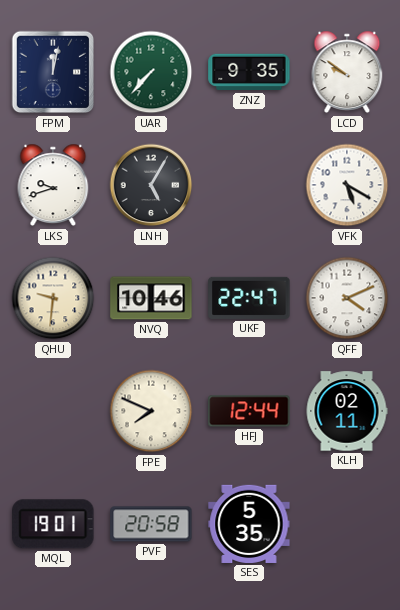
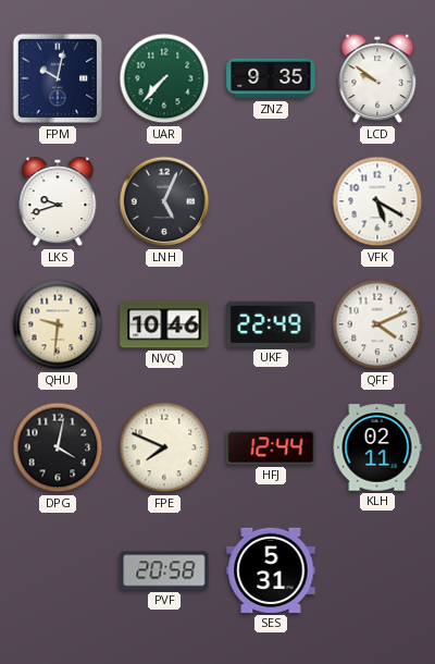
FPM: 12:02 -> 10:02
LNH: 5:05 -> 5:04
UKF: 22:47 -> 22:49
DPG: none -> 4:02
MQL: 19:01 -> none
SES: 5:35 -> 5:31
